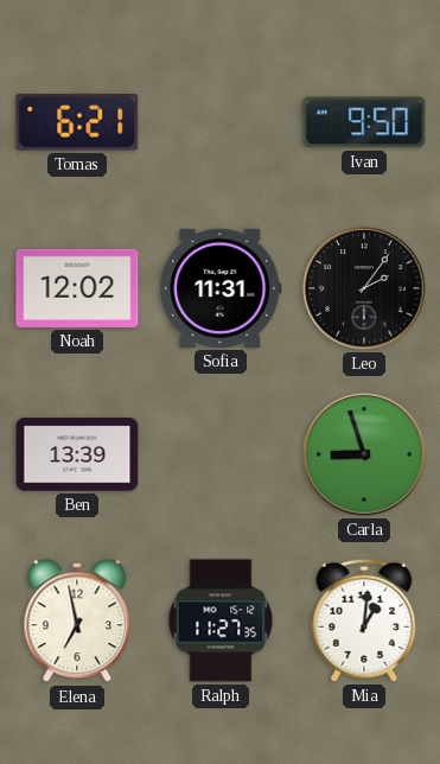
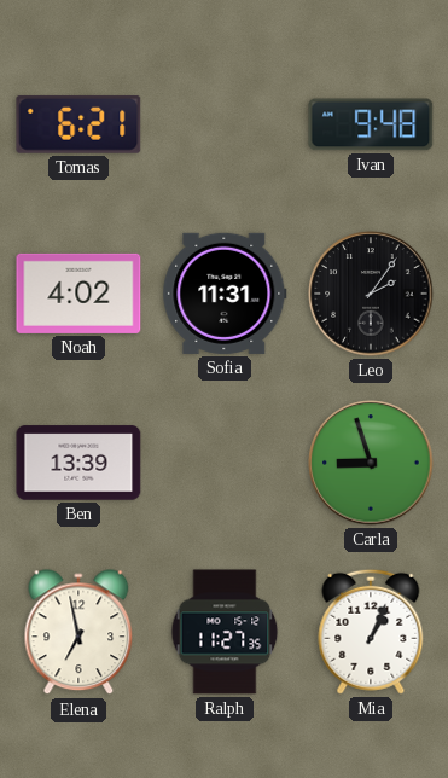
Ivan: 9:50 -> 9:48
Noah: 12:02 -> 4:02
Mia: 1:01 -> 1:04
